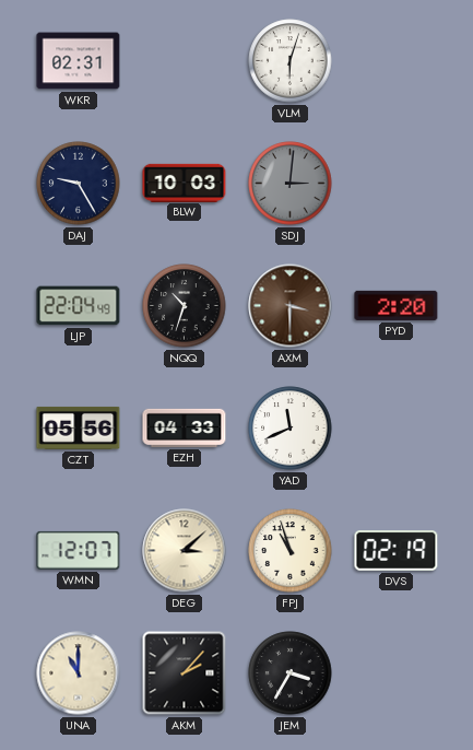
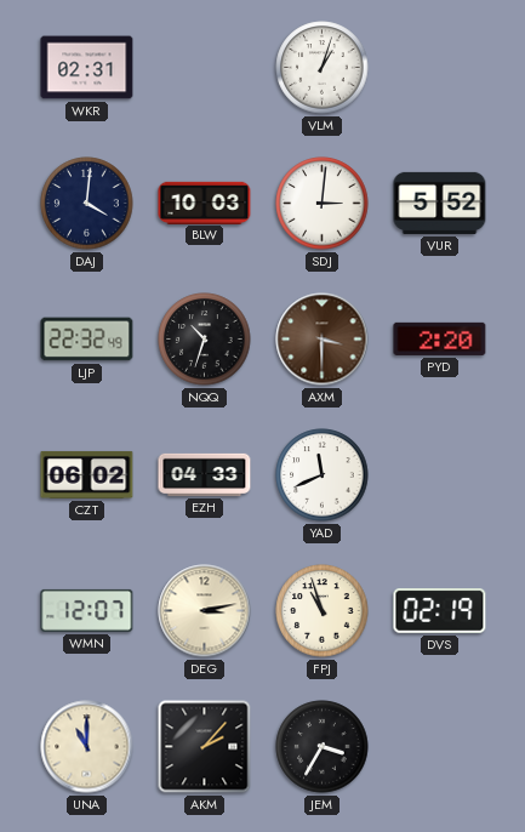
VLM: 6:03 -> 1:03
DAJ: 9:25 -> 4:01
SDJ dial: grey -> white
VUR: none -> 5:52
LJP: 22:04 -> 22:32
CZT: 05:56 -> 06:02
DEG: 3:08 -> 3:13
